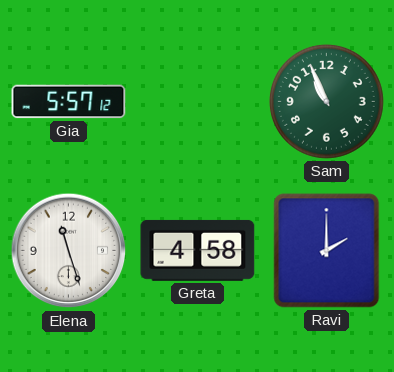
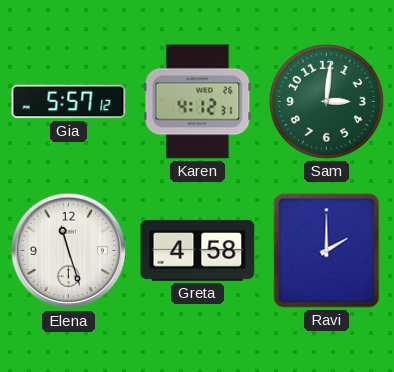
Karen: none -> 4:12
Sam: 10:56 -> 3:01
